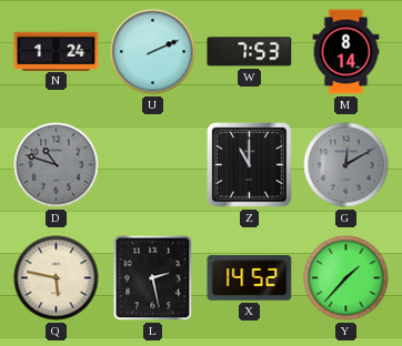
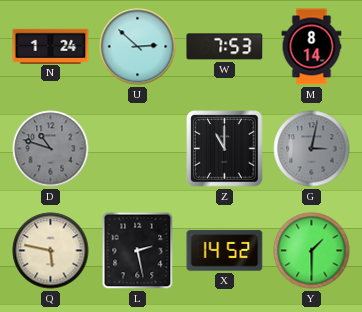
U: 2:11 -> 2:52
G: 12:10 -> 3:02
Y: 1:37 -> 1:30
